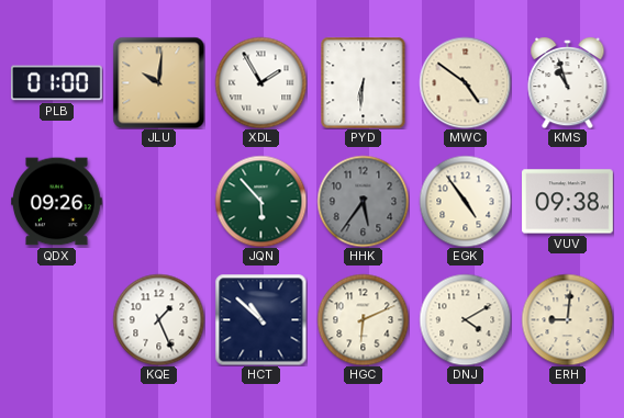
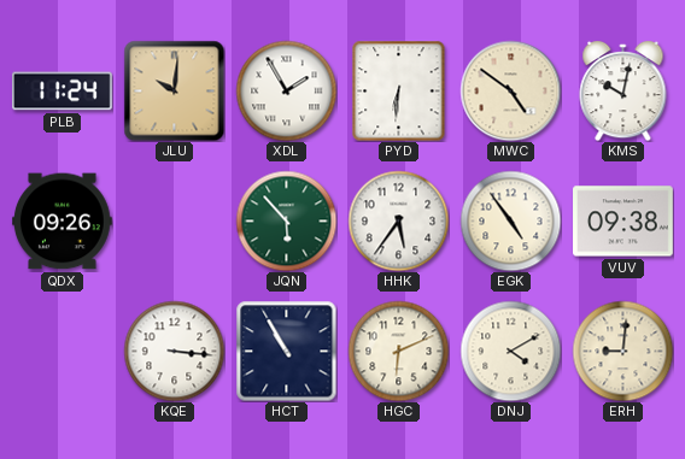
PLB: 01:00 -> 11:24
KMS: 10:57 -> 10:02
HHK dial: grey -> white
KQE: 1:26 -> 3:16
HCT: 10:52 -> 10:55
